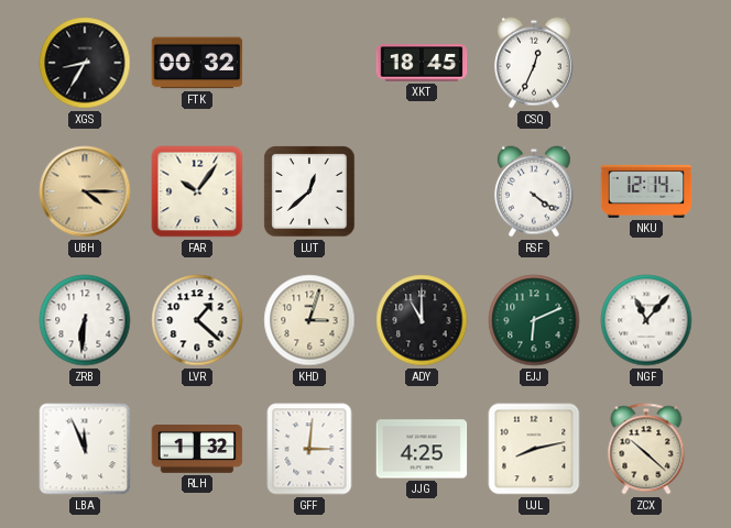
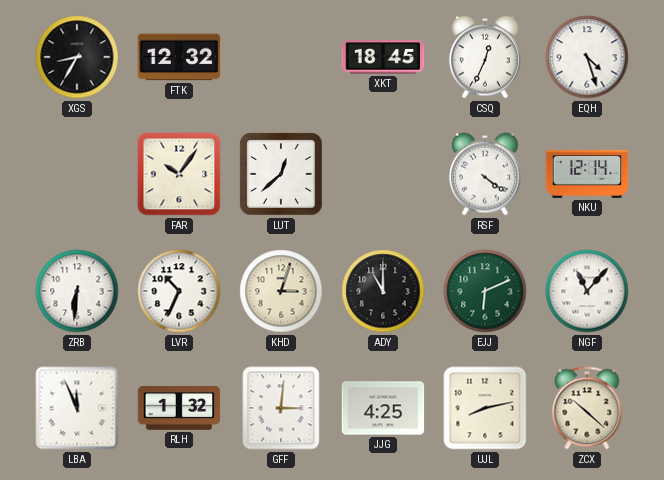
FTK: 00:32 -> 12:32
EQH: none -> 4:27
UBH: 4:15 -> none
LVR: 1:22 -> 10:34
